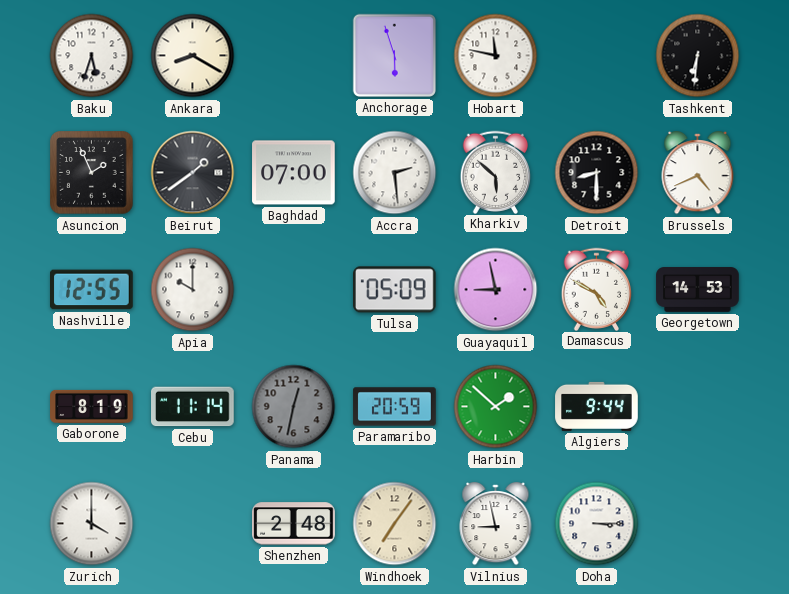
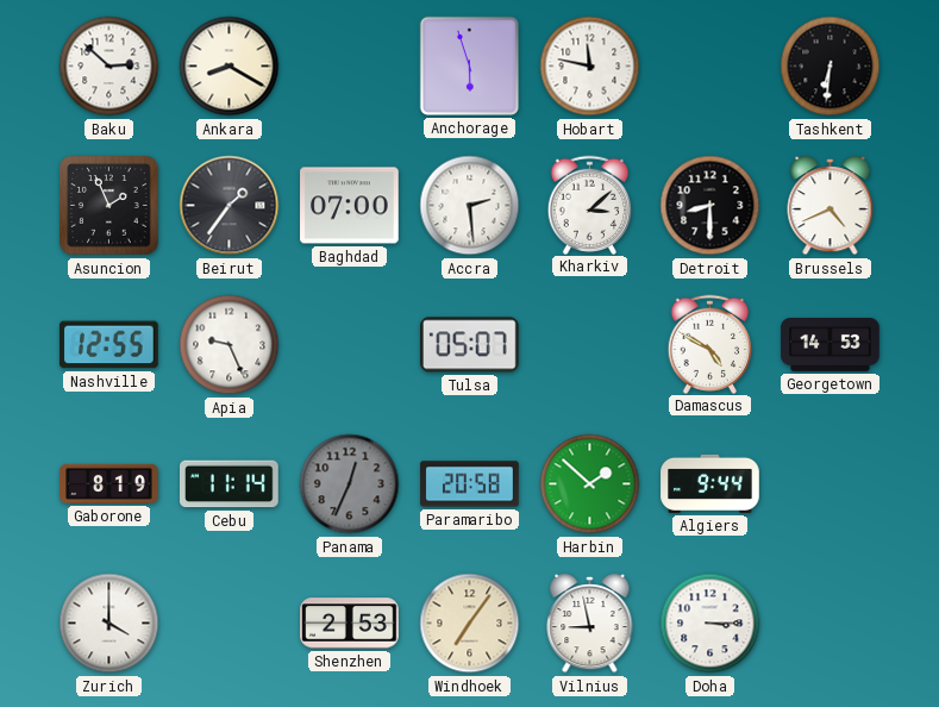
Baku: 5:33 -> 2:52
Beirut: 1:39 -> 1:36
Kharkiv: 5:52 -> 3:08
Apia: 10:00 -> 9:26
Tulsa: 05:09 -> 05:07
Guayaquil: 8:58 -> none
Panama: 12:32 -> 12:34
Paramaribo: 20:59 -> 20:58
Shenzhen: 2:48 -> 2:53
